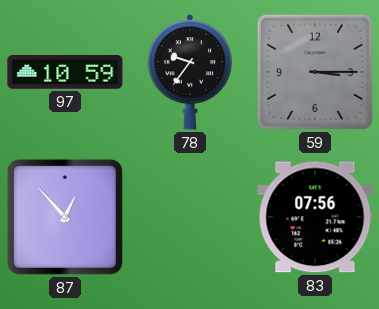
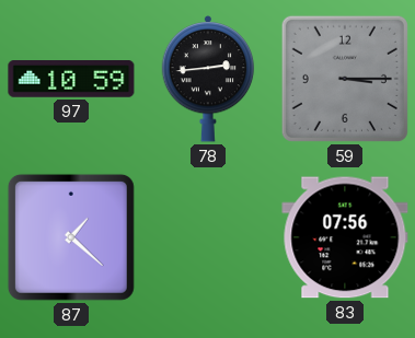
78: 9:36 -> 2:44
87: 12:53 -> 1:22
